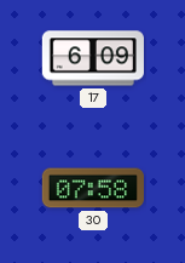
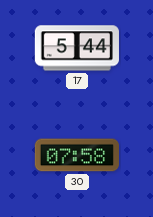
17: 6:09 -> 5:44
